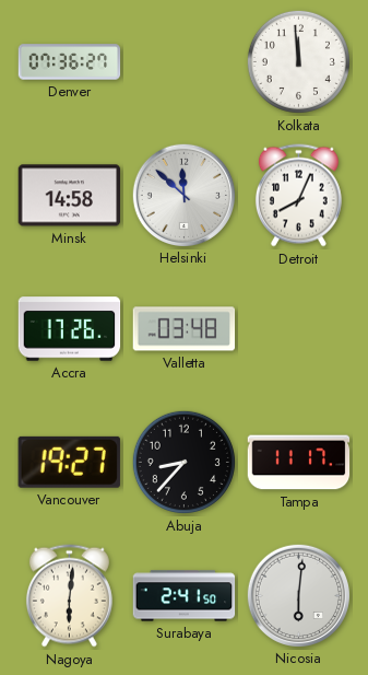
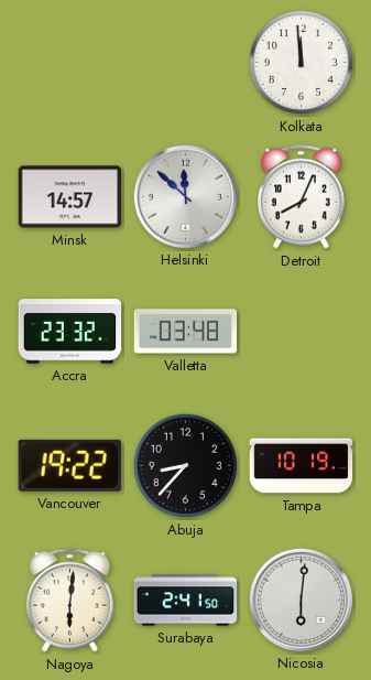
Denver: 07:36 -> none
Minsk: 14:58 -> 14:57
Accra: 17:26 -> 23:32
Vancouver: 19:27 -> 19:22
Tampa: 11:17 -> 10:19
